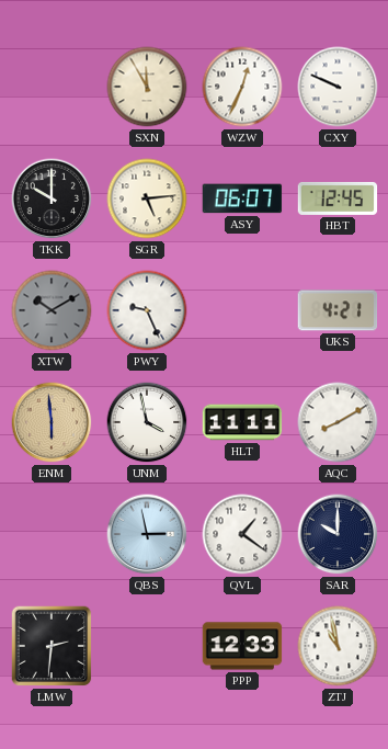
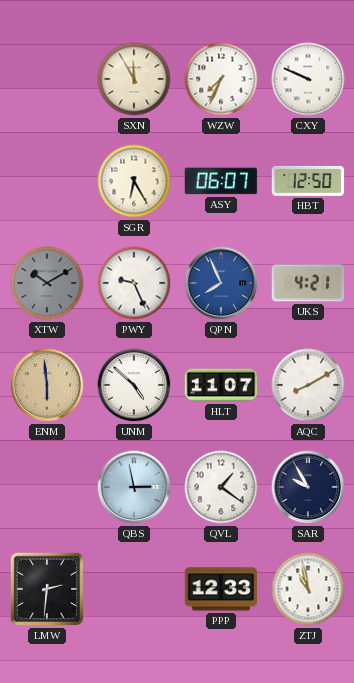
WZW: 12:34 -> 7:34
TKK: 10:00 -> none
SGR: 5:14 -> 6:25
HBT: 12:45 -> 12:50
QPN: none -> 7:56
UNM: 3:58 -> 4:52
HLT: 11:11 -> 11:07
SAR: 10:00 -> 9:55
